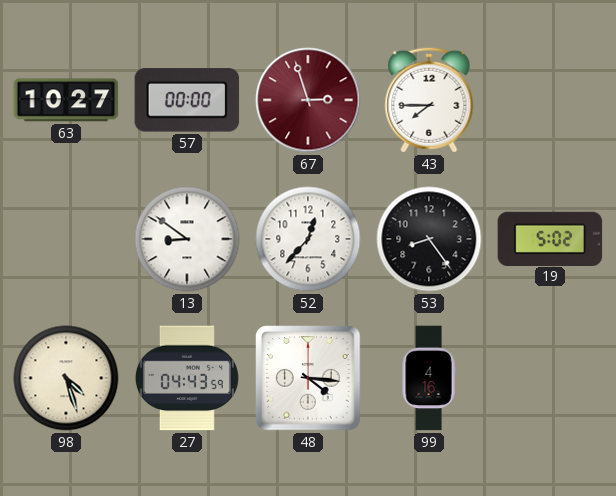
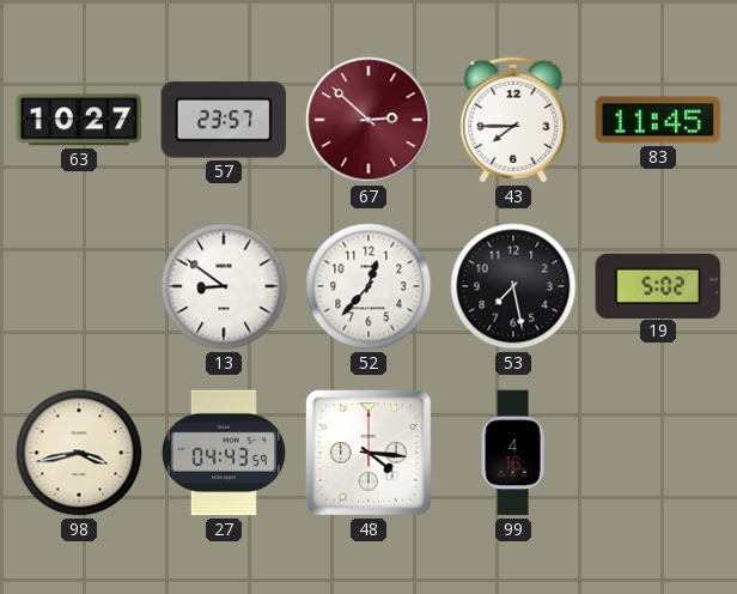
57: 00:00 -> 23:57
67: 2:57 -> 2:52
83: none -> 11:45
53: 8:24 -> 7:28
98: 4:27 -> 3:43
